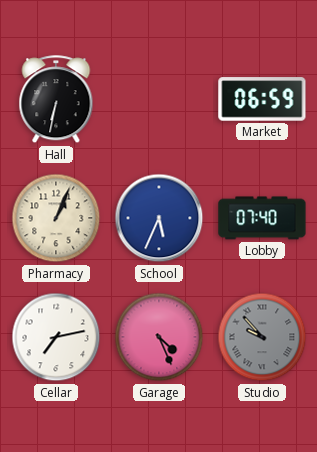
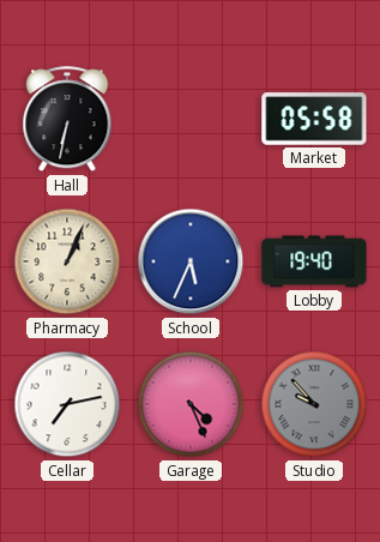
Market: 06:59 -> 05:58
Lobby: 07:40 -> 19:40
